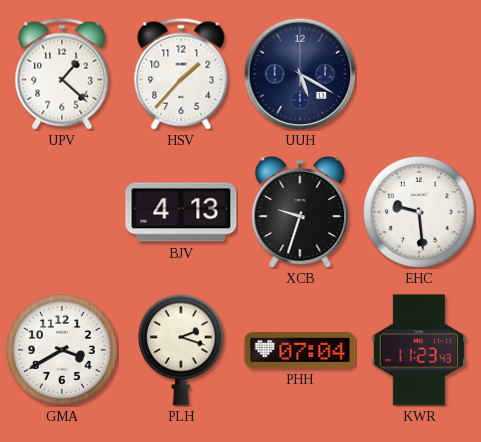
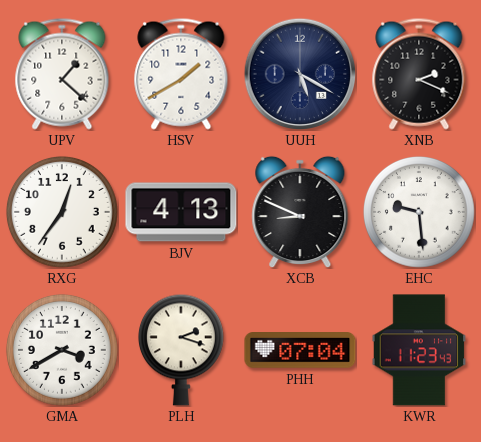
HSV: 1:37 -> 1:40
XNB: none -> 2:19
RXG: none -> 12:36
XCB: 9:33 -> 8:49
